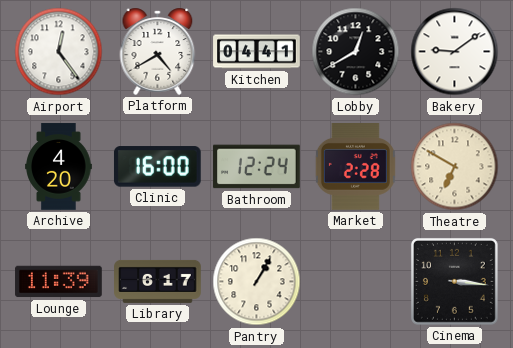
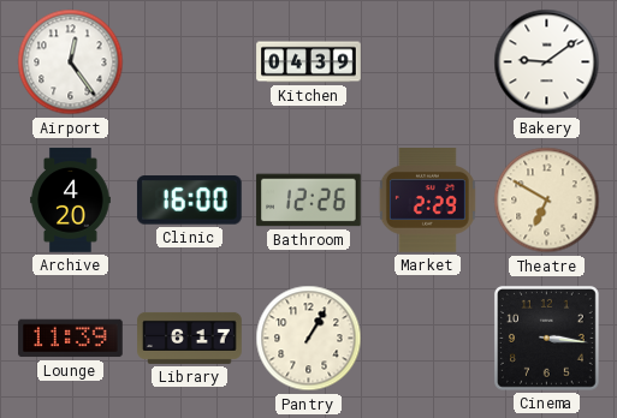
Platform: 4:40 -> none
Kitchen: 04:41 -> 04:39
Lobby: 12:40 -> none
Bathroom: 12:24 -> 12:26
Market: 2:28 -> 2:29
